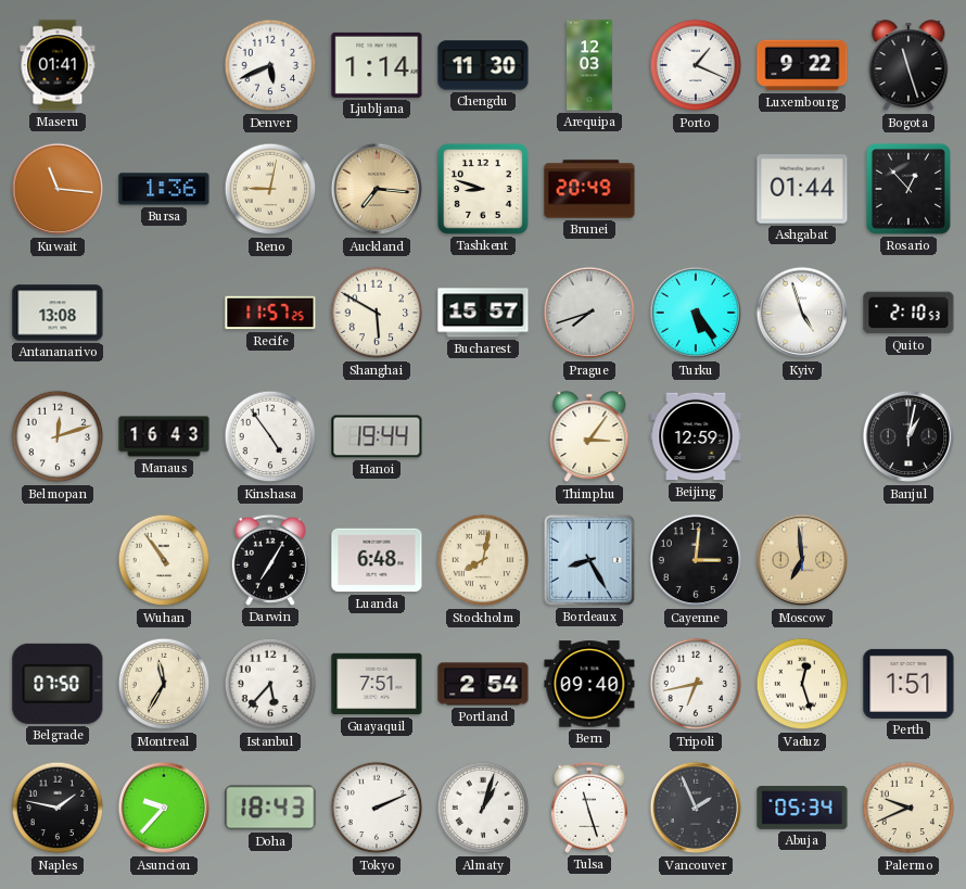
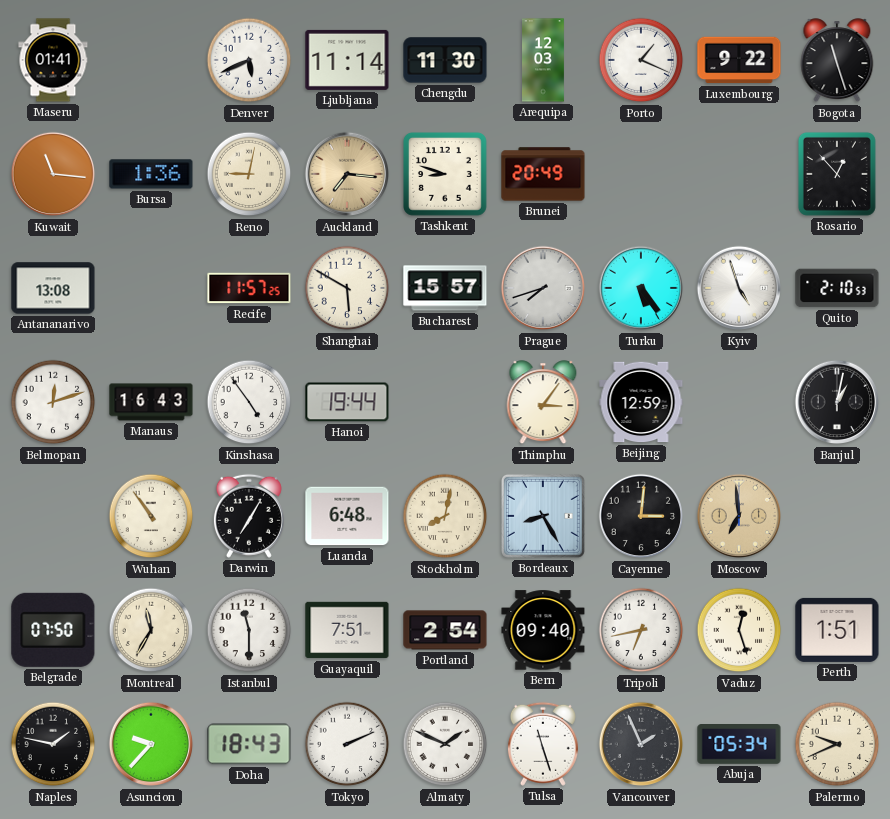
Ljubljana: 1:14 -> 11:14
Ashgabat: 01:44 -> none
Istanbul: 5:37 -> 11:30
Almaty: 1:03 -> 1:49
